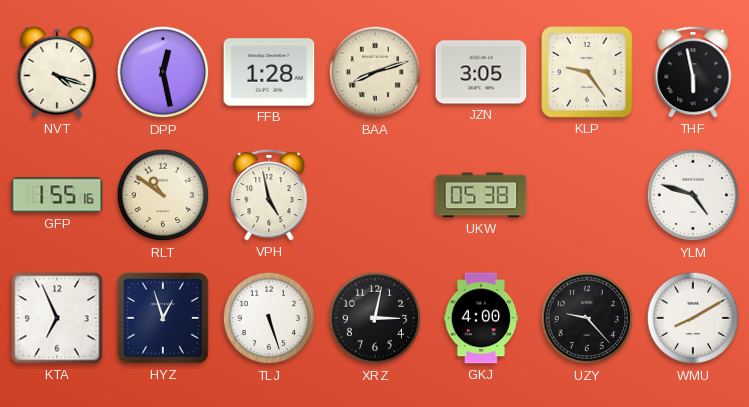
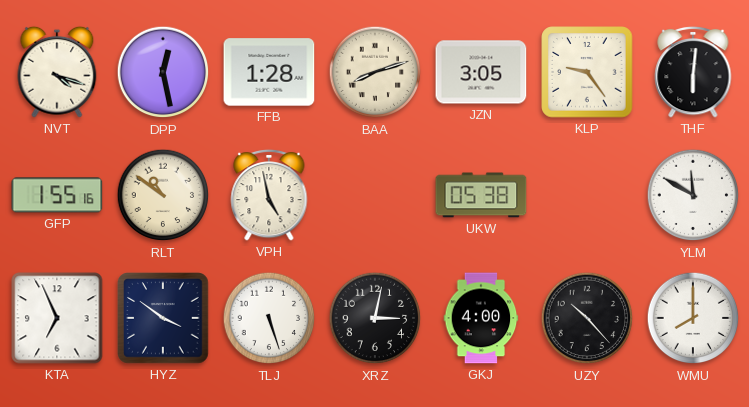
THF: 5:58 -> 6:01
YLM: 4:48 -> 11:50
HYZ: 12:57 -> 3:51
UZY: 9:23 -> 10:23
WMU: 8:10 -> 8:00
